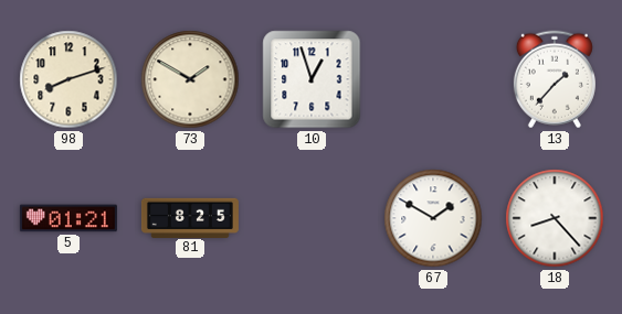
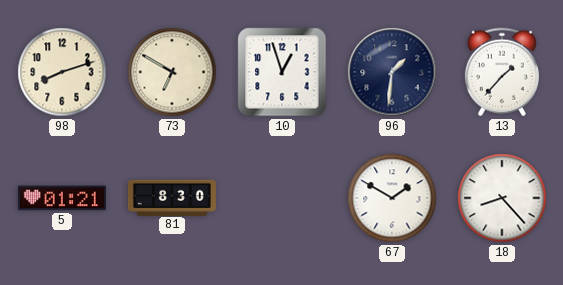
73: 1:50 -> 6:50
96: none -> 1:31
81: 8:25 -> 8:30
